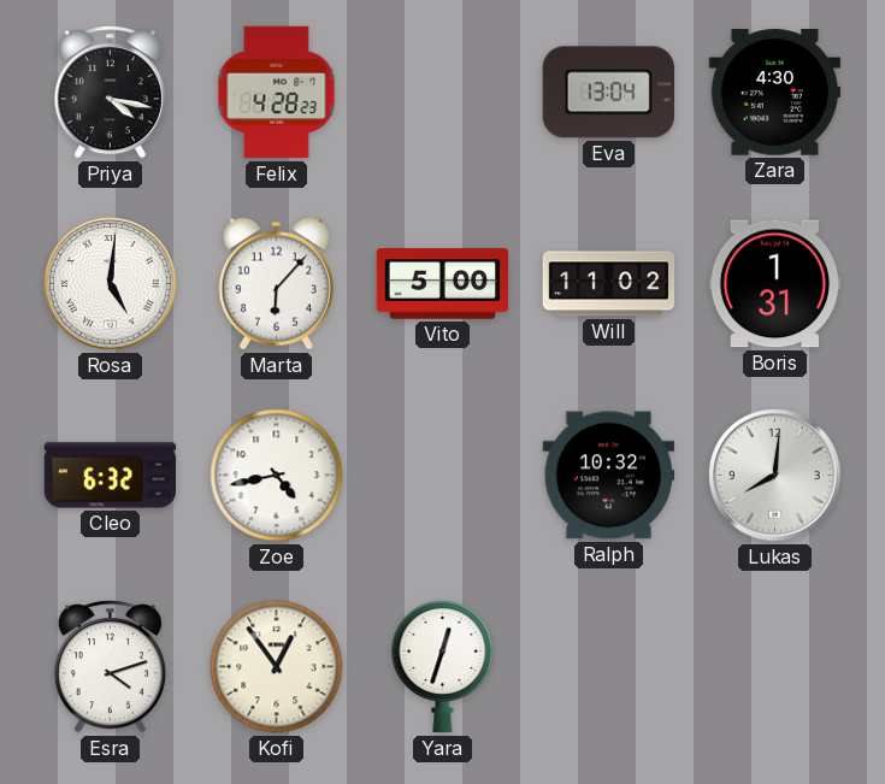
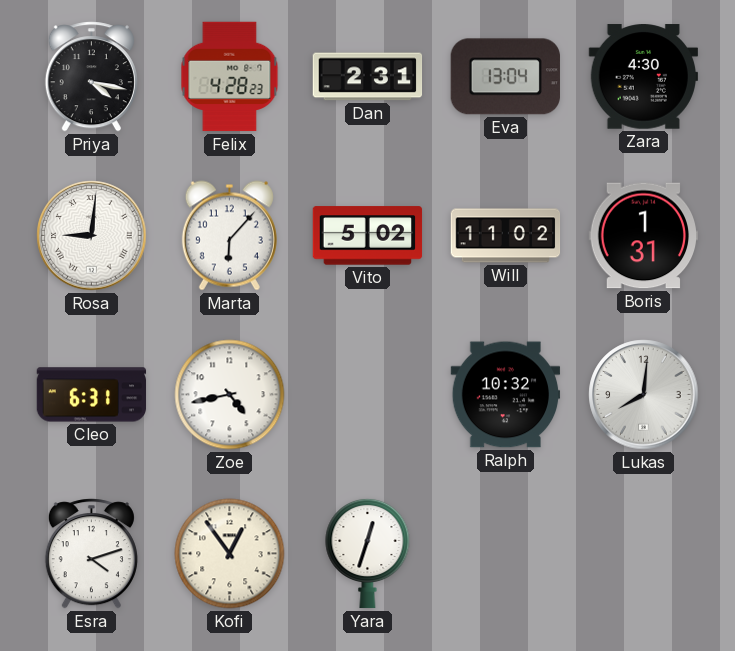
Dan: none -> 2:31
Rosa: 5:01 -> 9:01
Vito: 5:00 -> 5:02
Cleo: 6:32 -> 6:31
